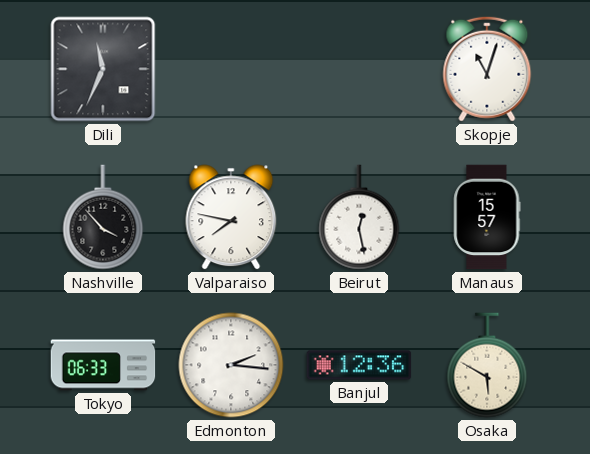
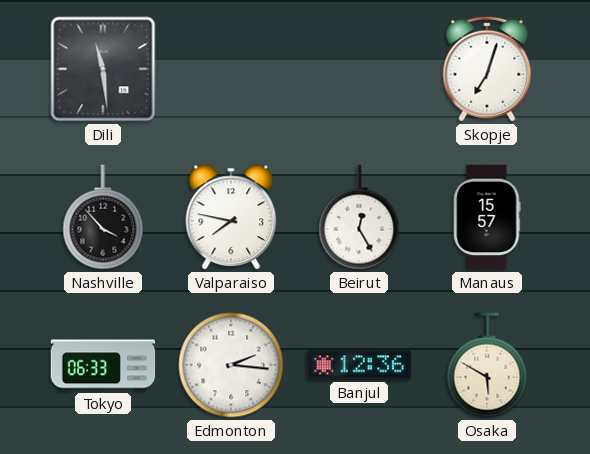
Dili: 11:34 -> 11:29
Skopje: 11:03 -> 7:03
Beirut: 12:28 -> 12:25
